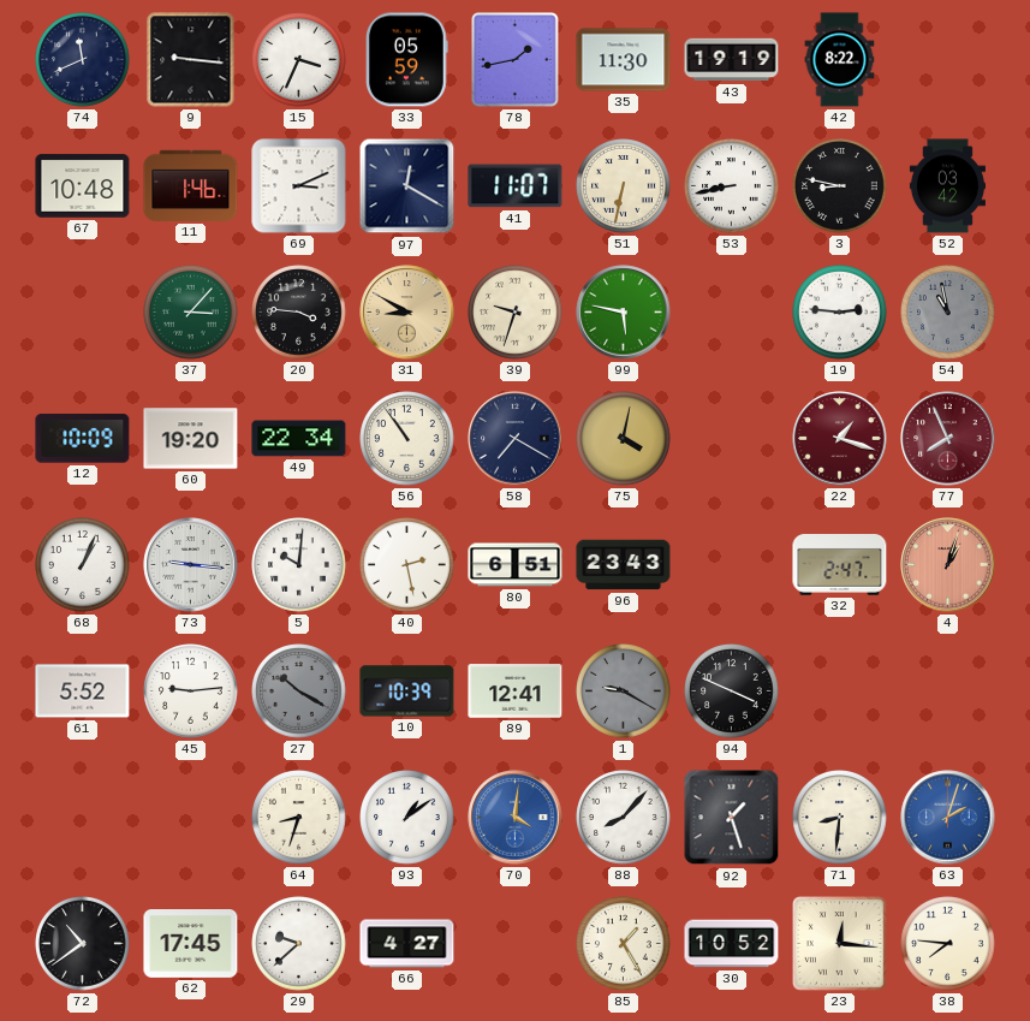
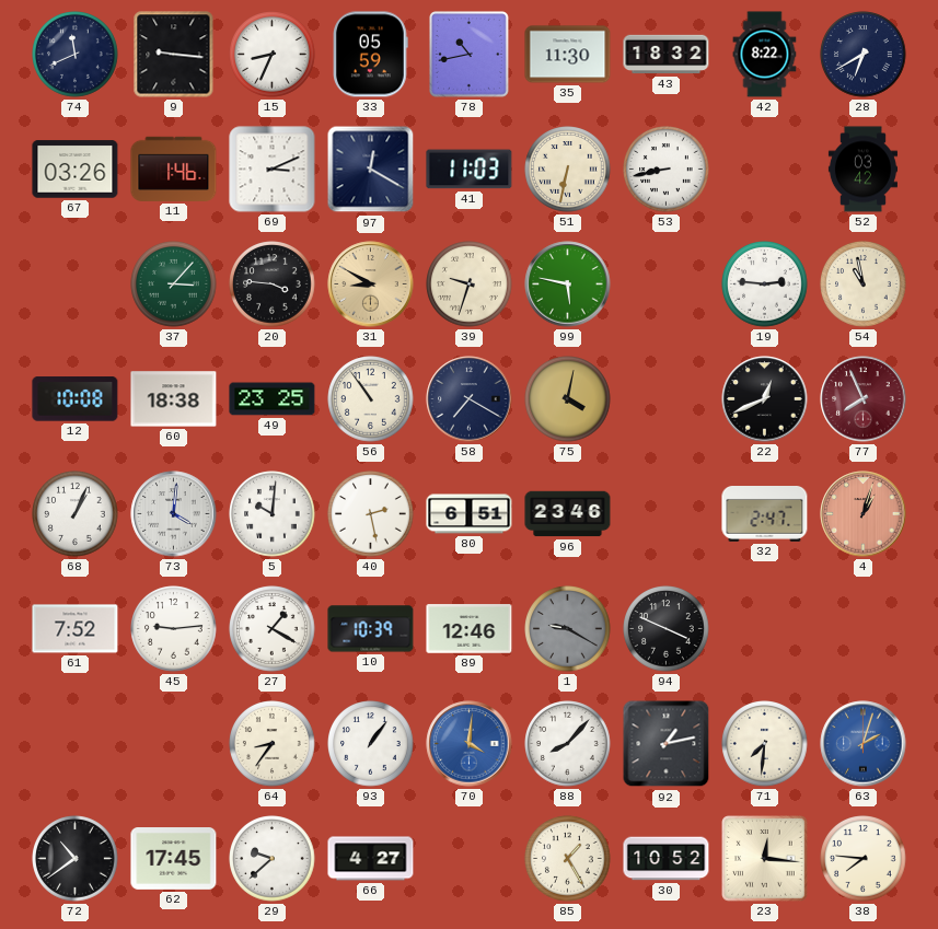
15: 3:34 -> 8:34
78: 1:43 -> 10:43
43: 19:19 -> 18:32
28: none -> 6:40
67: 10:48 -> 03:26
41: 11:07 -> 11:03
3: 8:47 -> none
54 dial: grey -> cream
12: 10:09 -> 10:08
60: 19:20 -> 18:38
49: 22:34 -> 23:25
22: 1:18 -> 12:41
22 dial: burgundy -> black
73: 9:16 -> 4:01
96: 23:43 -> 23:46
61: 5:52 -> 7:52
27: 10:20 -> 1:20
27 dial: grey -> white
89: 12:41 -> 12:46
64: 8:33 -> 8:36
93: 1:09 -> 1:06
92: 1:27 -> 1:13
71: 8:31 -> 7:31
